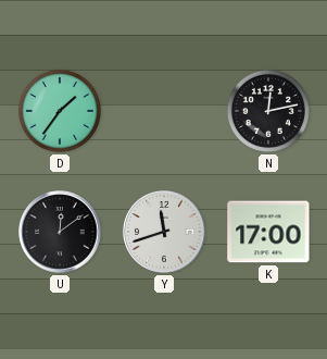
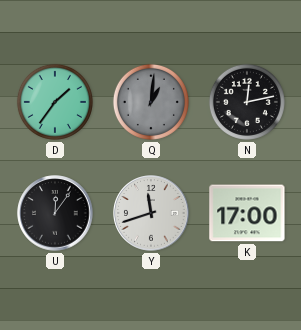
Q: none -> 1:01
U: 12:09 -> 12:06
